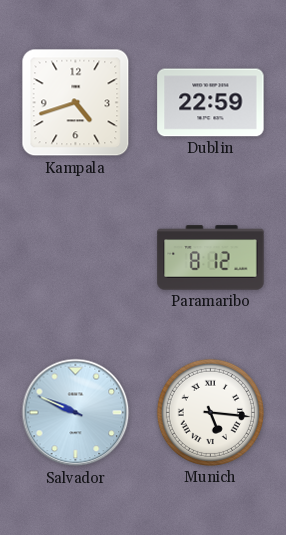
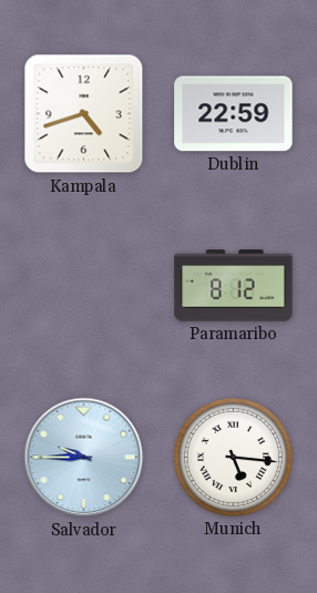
Salvador: 9:49 -> 9:45
